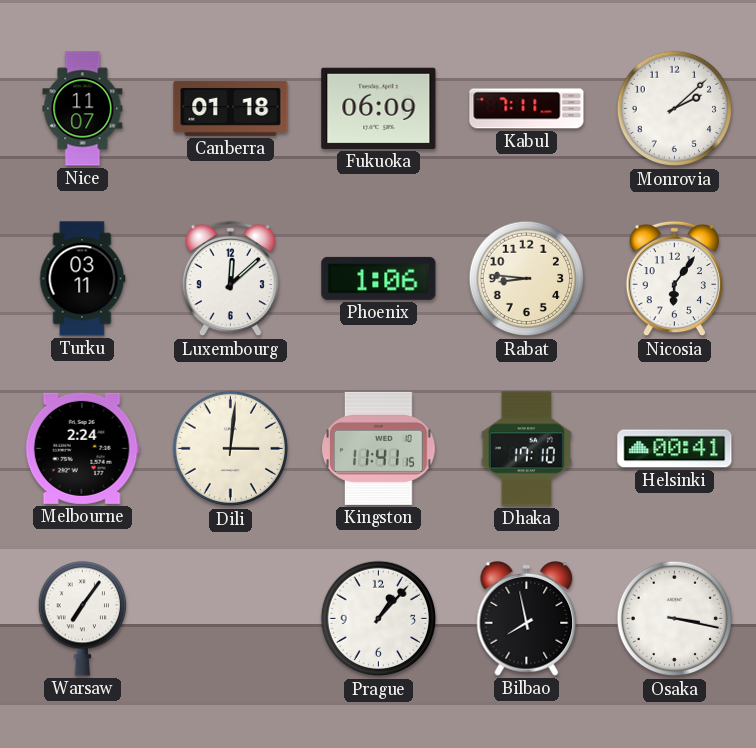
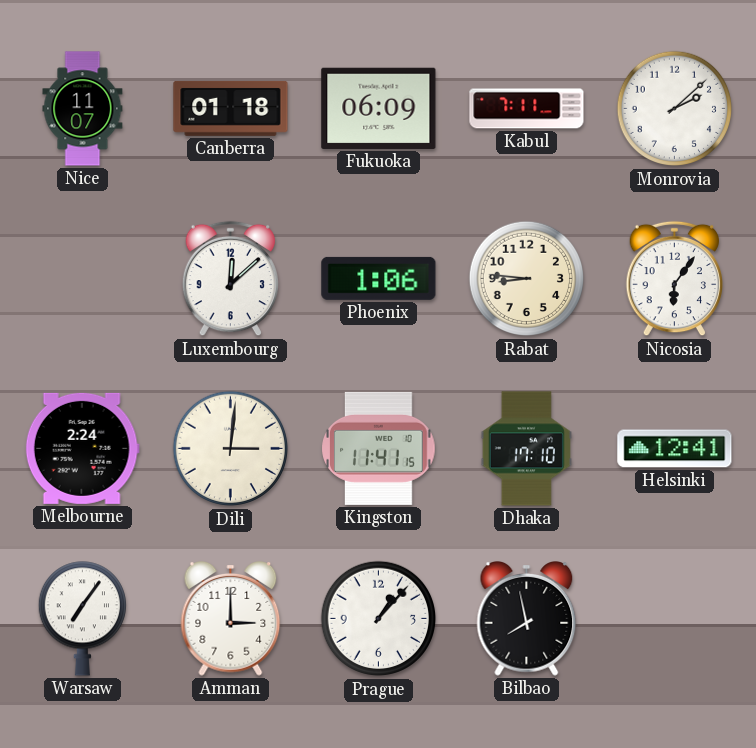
Turku: 03:11 -> none
Helsinki: 00:41 -> 12:41
Amman: none -> 3:00
Osaka: 3:17 -> none
